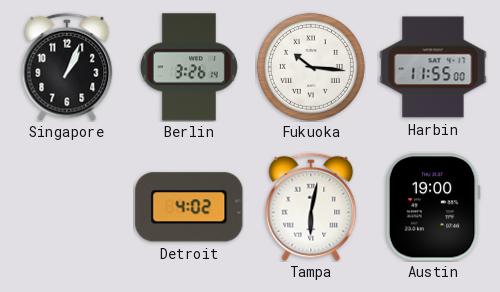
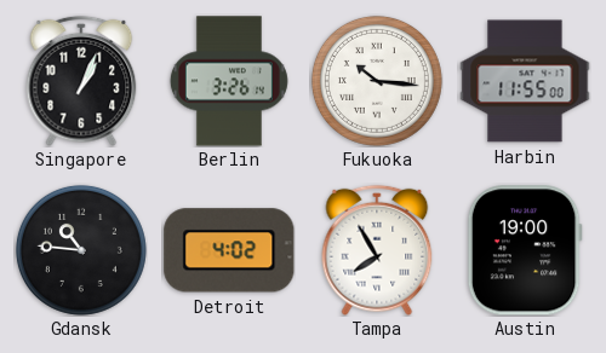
Gdansk: none -> 10:46
Tampa: 6:02 -> 7:55
